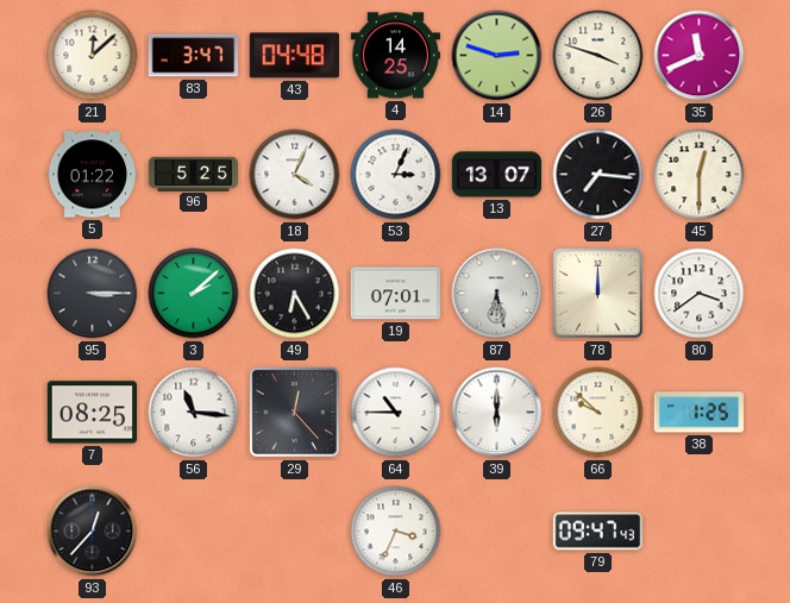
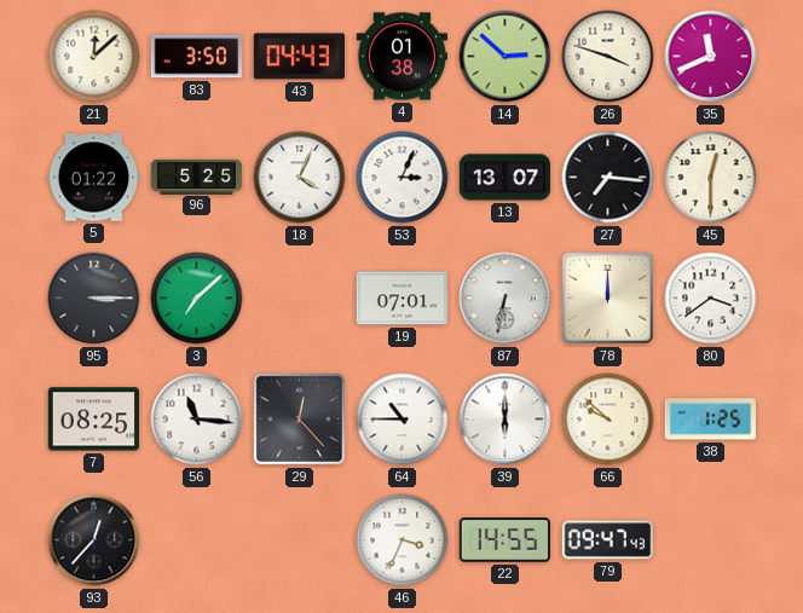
83: 3:47 -> 3:50
43: 04:48 -> 04:43
4: 14:25 -> 01:38
14: 2:48 -> 2:52
3: 2:08 -> 7:08
49: 6:25 -> none
87: 6:28 -> 6:32
22: none -> 14:55
